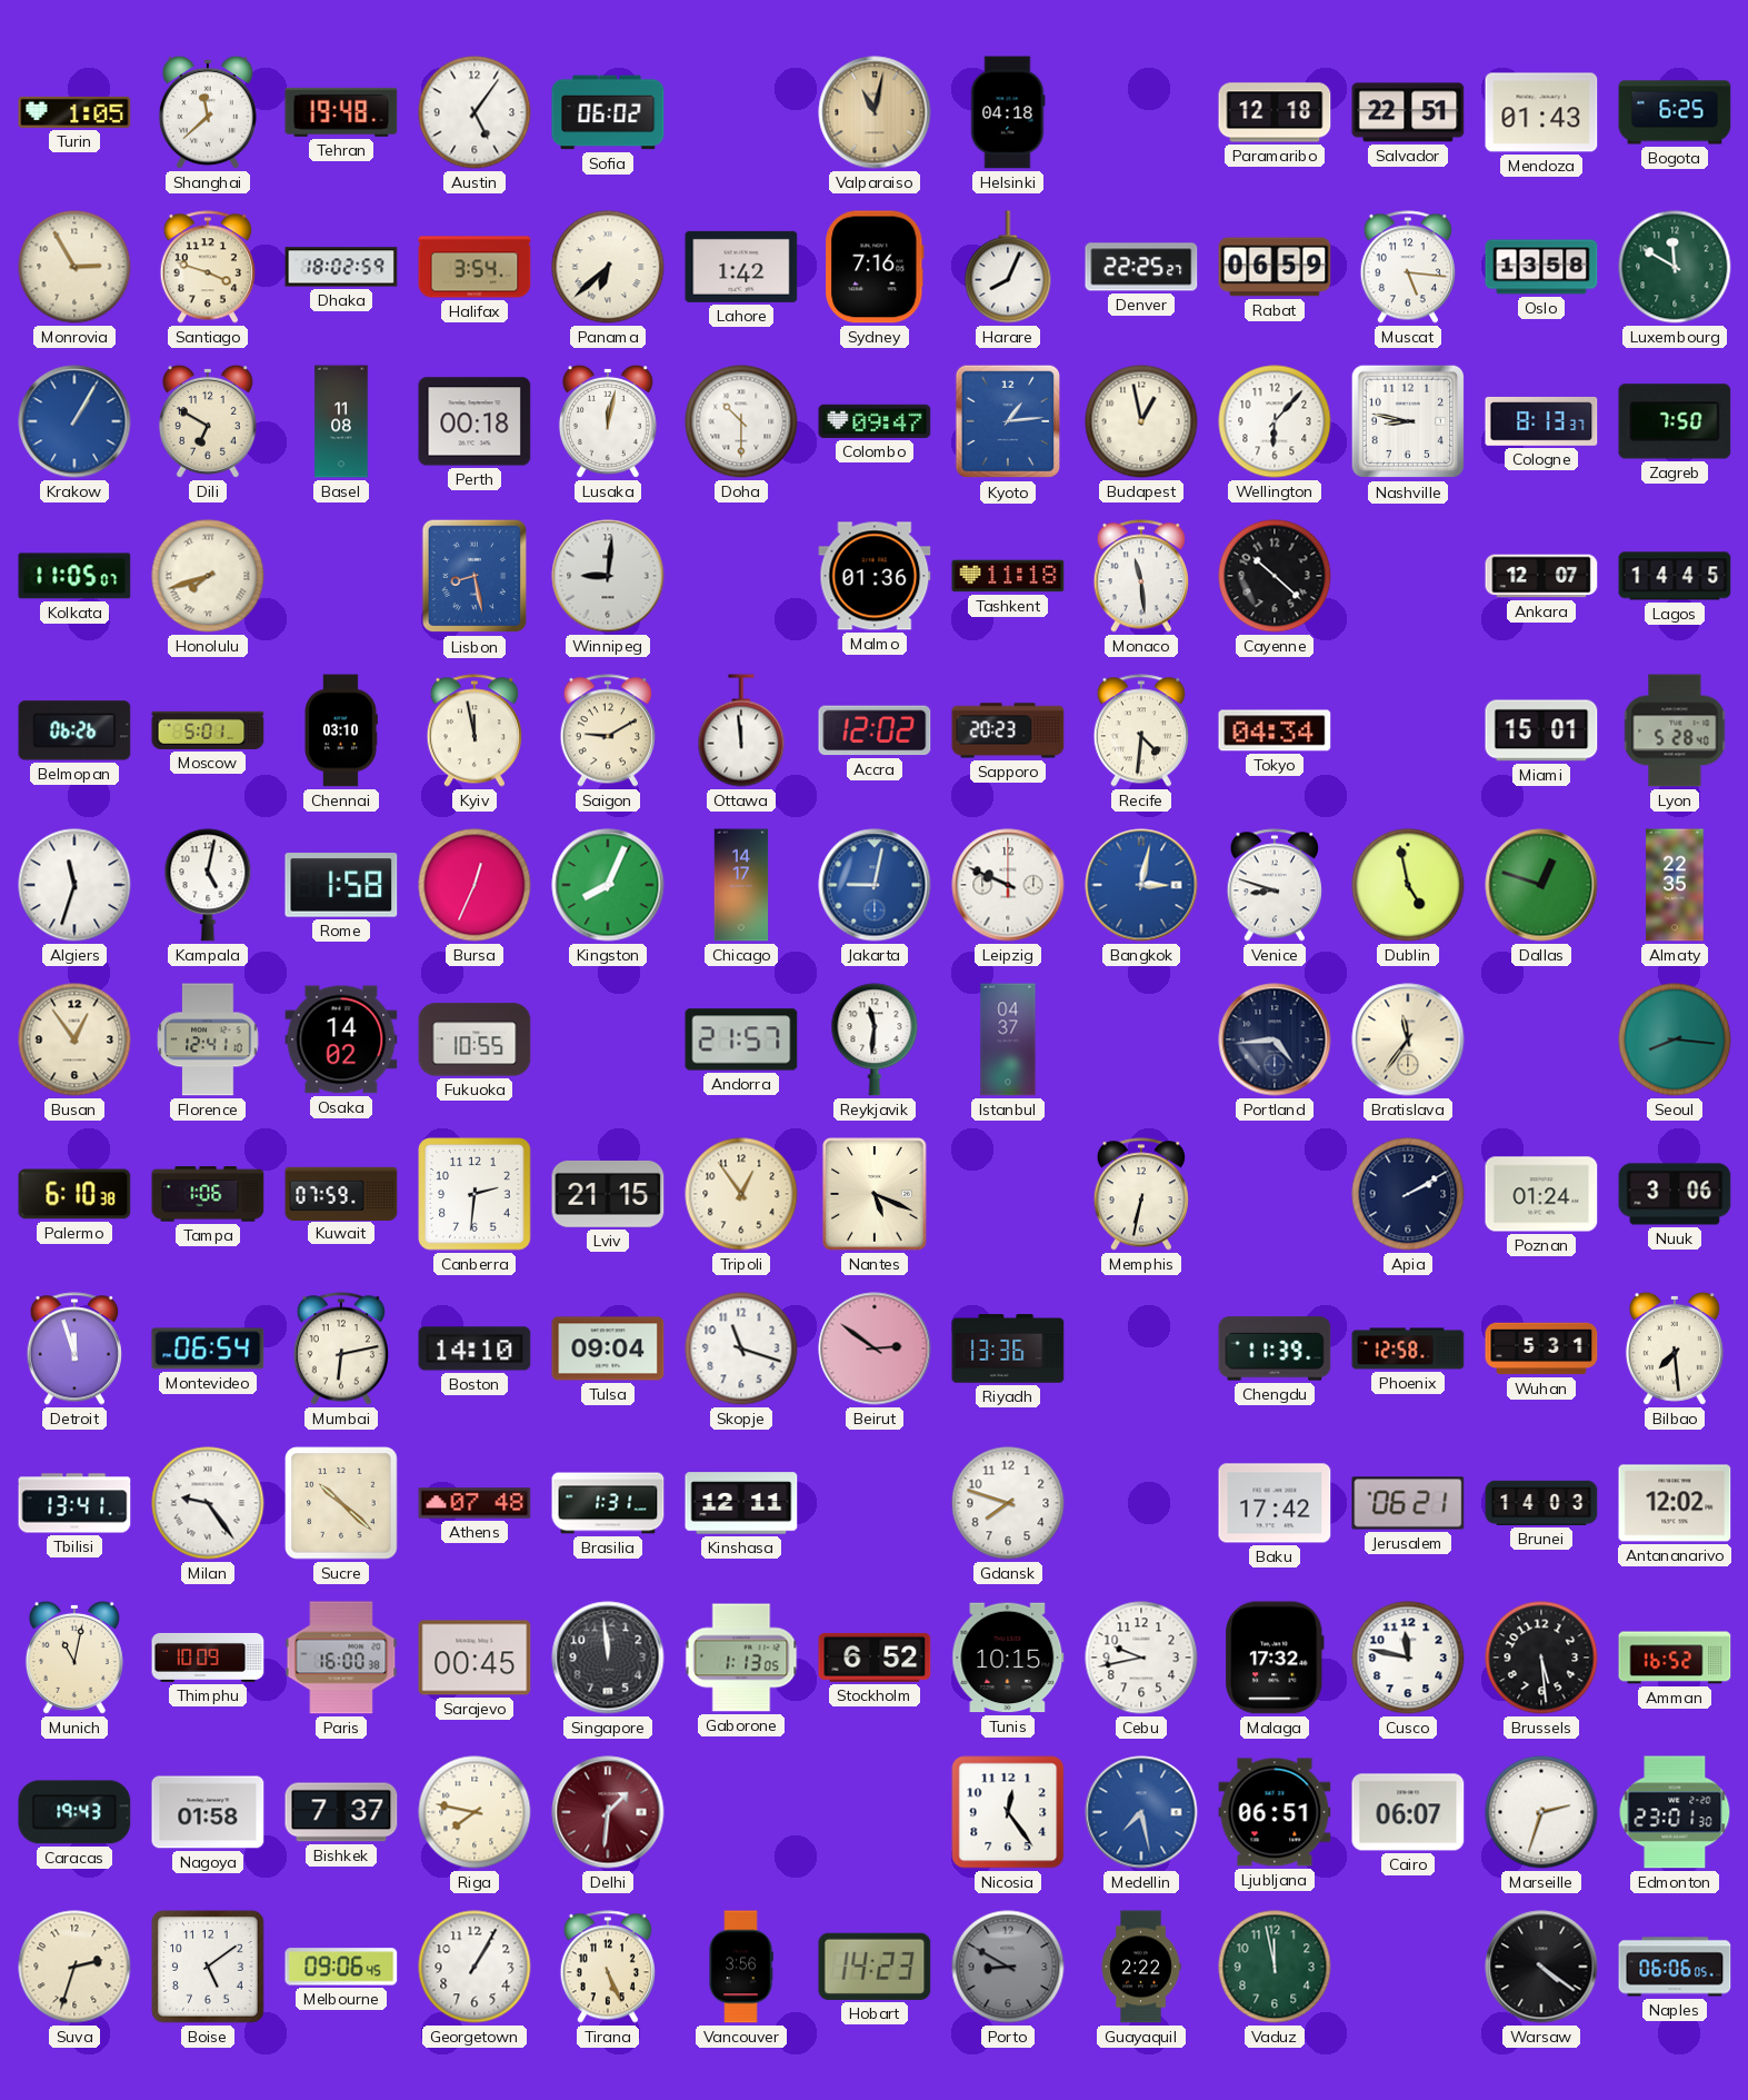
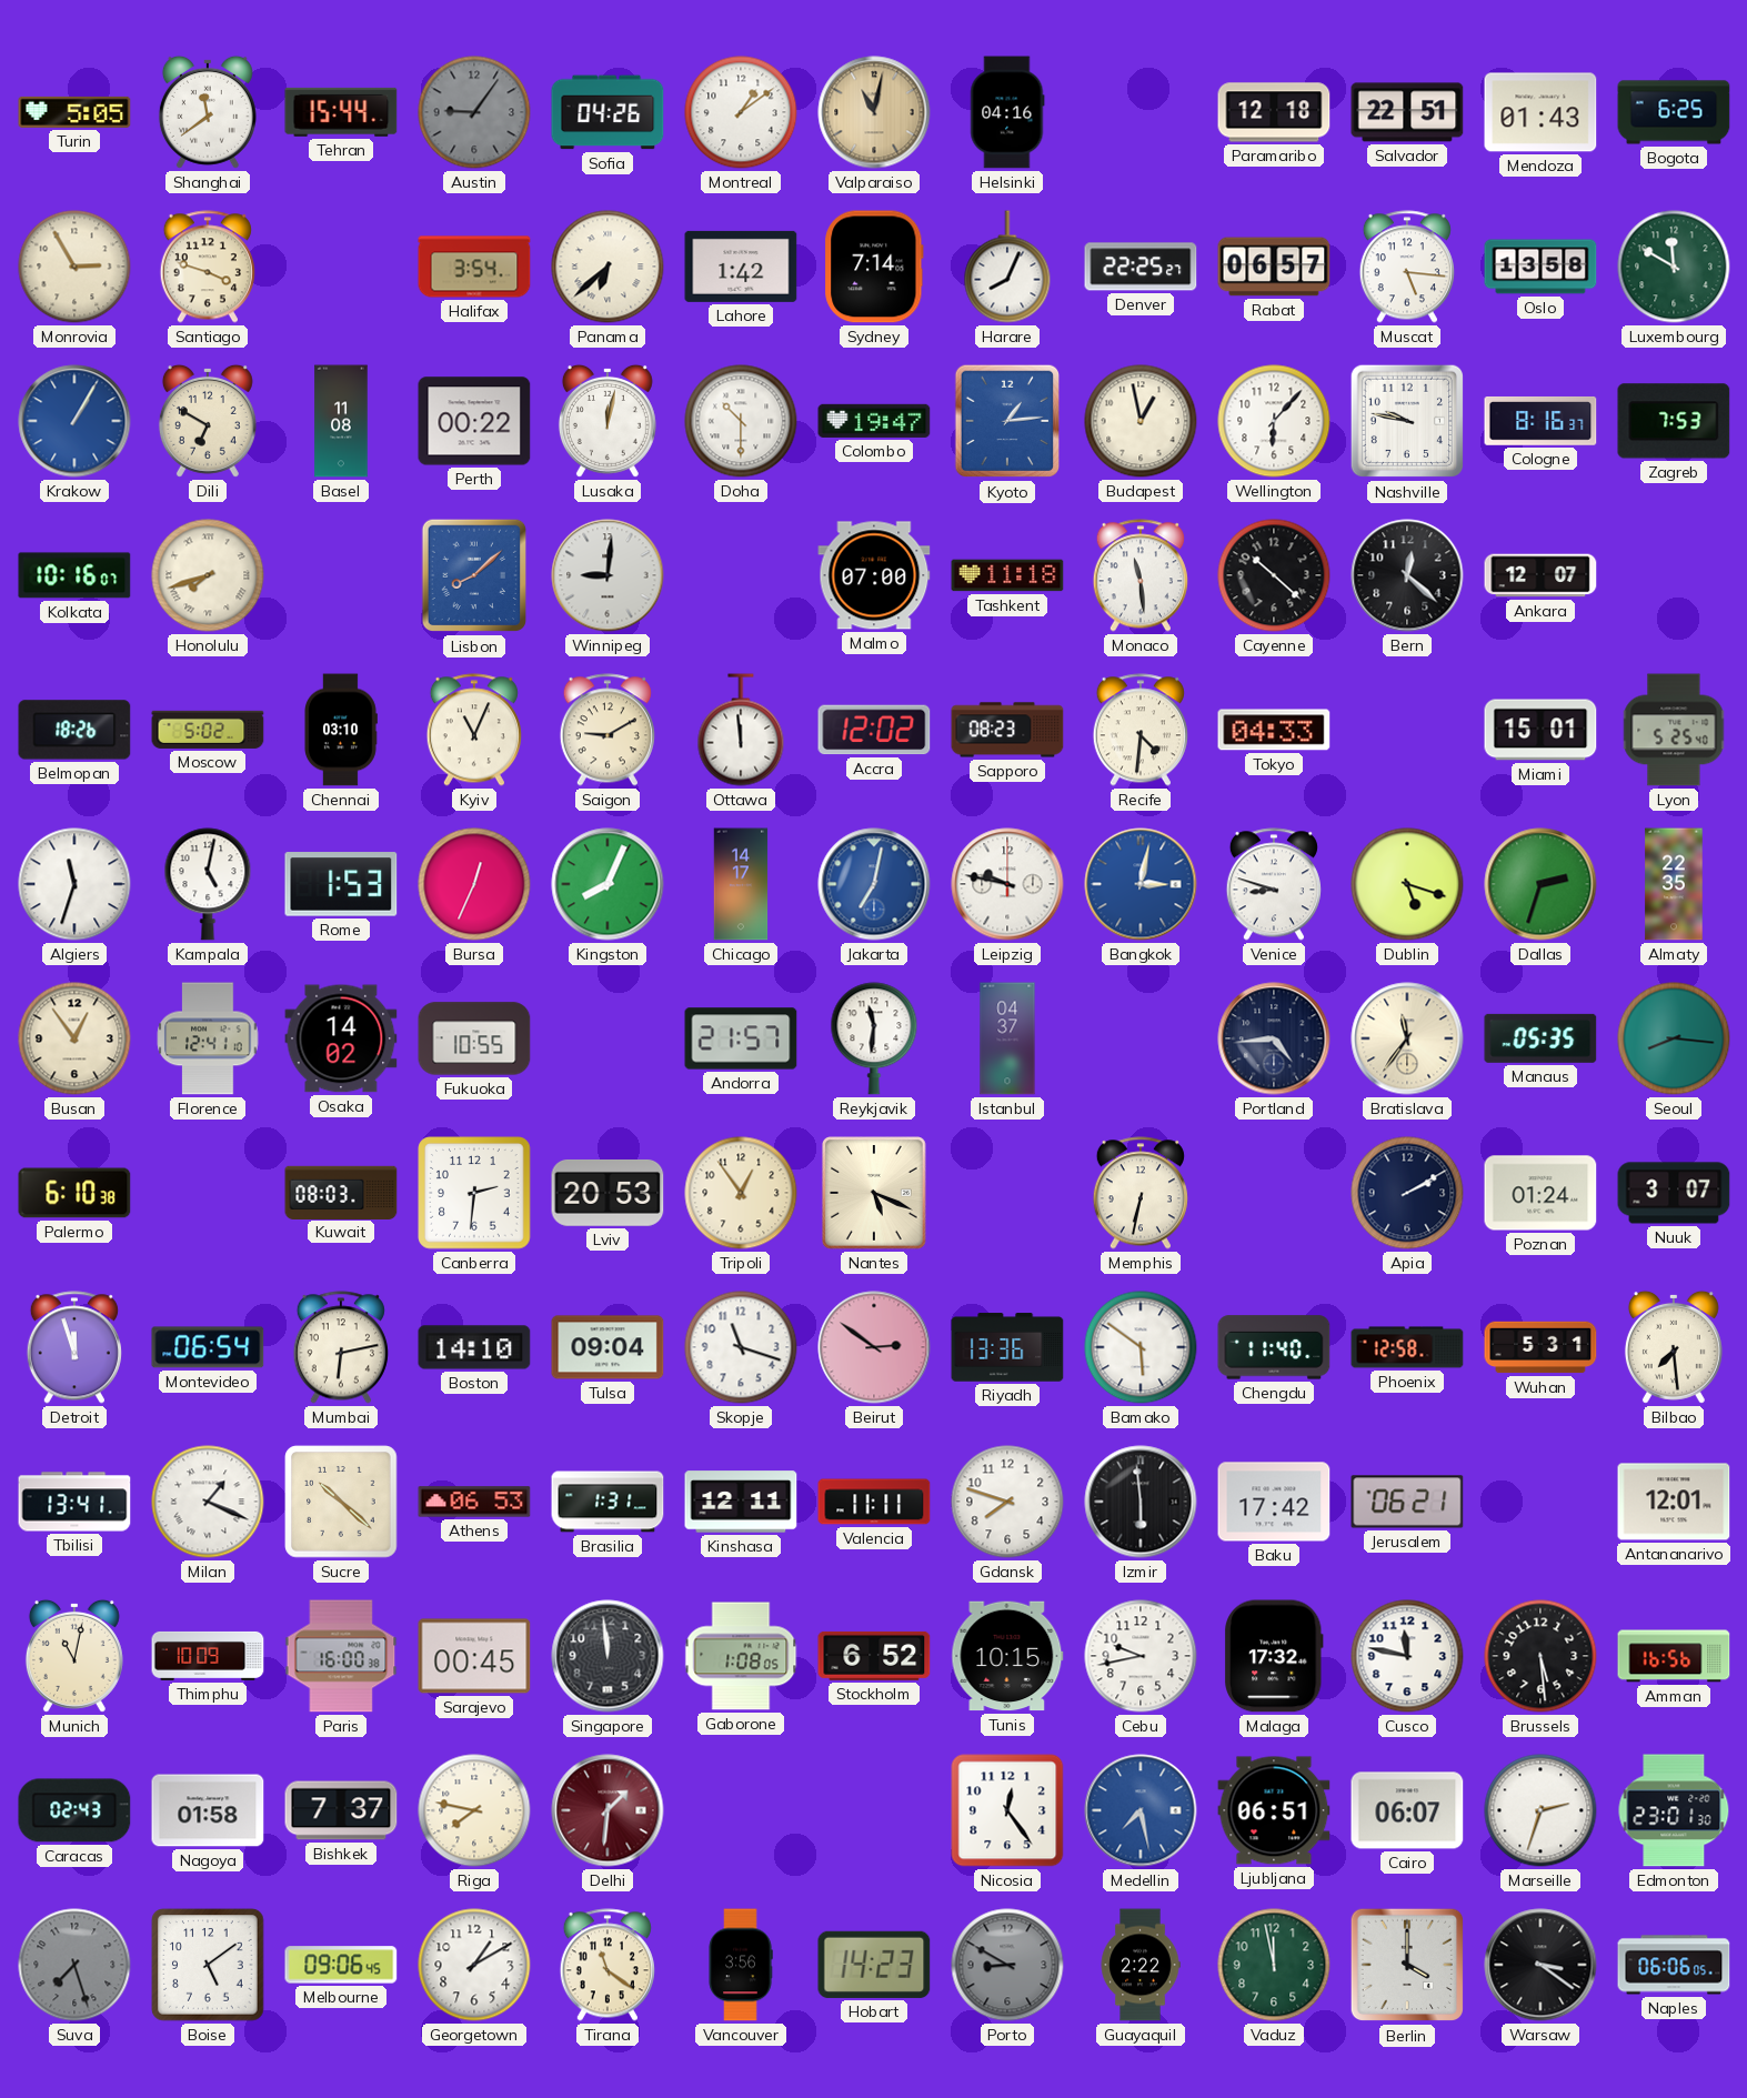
Turin: 1:05 -> 5:05
Shanghai: 11:38 -> 11:39
Tehran: 19:48 -> 15:44
Austin: 5:06 -> 9:06
Austin dial: white -> grey
Sofia: 06:02 -> 04:26
Montreal: none -> 1:09
Helsinki: 04:18 -> 04:16
Dhaka: 18:02 -> none
Sydney: 7:16 -> 7:14
Rabat: 06:59 -> 06:57
Perth: 00:18 -> 00:22
Colombo: 09:47 -> 19:47
Nashville: 8:47 -> 9:47
Cologne: 8:13 -> 8:16
Zagreb: 7:50 -> 7:53
Kolkata: 11:05 -> 10:16
Lisbon: 8:28 -> 8:08
Malmo: 01:36 -> 07:00
Bern: none -> 12:22
Lagos: 14:45 -> none
Belmopan: 06:26 -> 18:26
Moscow: 5:01 -> 5:02
Kyiv: 11:58 -> 11:04
Sapporo: 20:23 -> 08:23
Tokyo: 04:34 -> 04:33
Lyon: 5:28 -> 5:25
Rome: 1:58 -> 1:53
Jakarta: 9:02 -> 7:02
Leipzig: 9:49 -> 9:47
Dublin: 4:58 -> 5:18
Dallas: 12:48 -> 2:33
Manaus: none -> 05:35
Tampa: 1:06 -> none
Kuwait: 07:59 -> 08:03
Lviv: 21:15 -> 20:53
Nuuk: 3:06 -> 3:07
Bamako: none -> 5:51
Chengdu: 11:39 -> 11:40
Milan: 9:24 -> 1:19
Athens: 07:48 -> 06:53
Valencia: none -> 11:11
Izmir: none -> 5:59
Brunei: 14:03 -> none
Antananarivo: 12:02 -> 12:01
Gaborone: 1:13 -> 1:08
Amman: 16:52 -> 16:56
Caracas: 19:43 -> 02:43
Suva: 2:33 -> 7:27
Suva dial: cream -> grey
Georgetown: 1:05 -> 1:10
Tirana: 5:26 -> 11:21
Berlin: none -> 4:00
Warsaw: 4:21 -> 3:21
